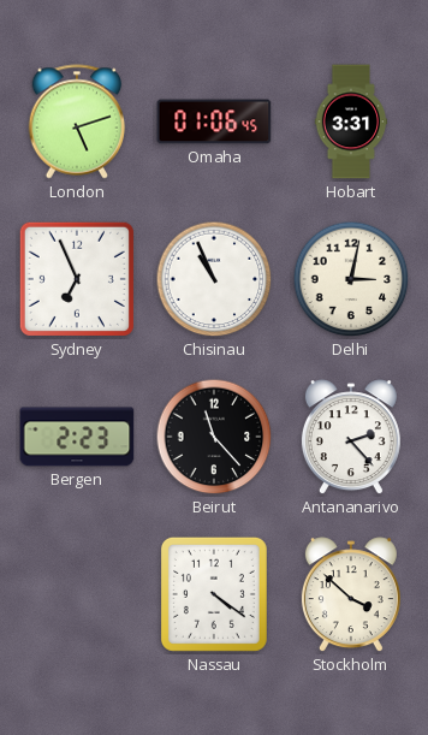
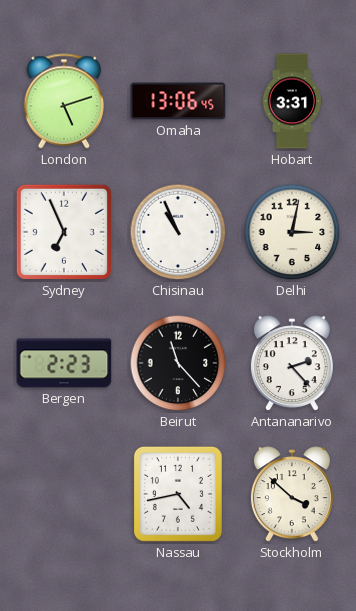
Omaha: 01:06 -> 13:06
Nassau: 4:21 -> 4:43
